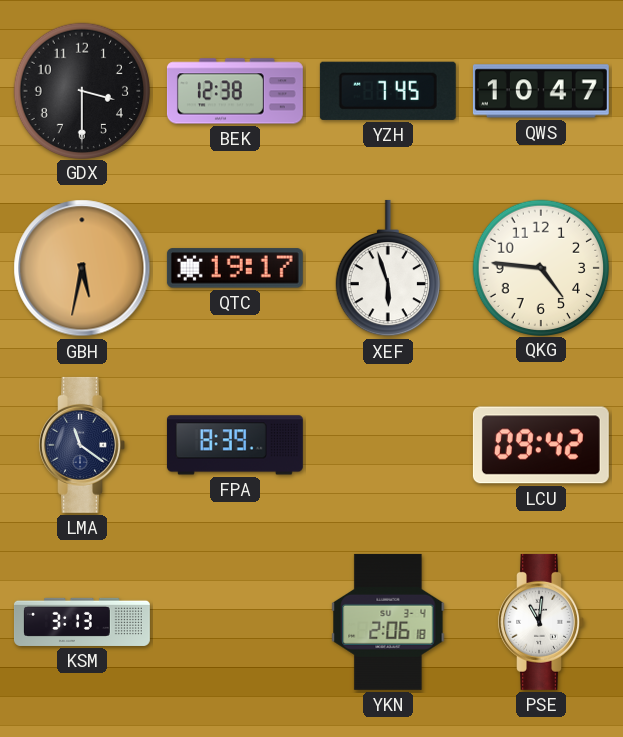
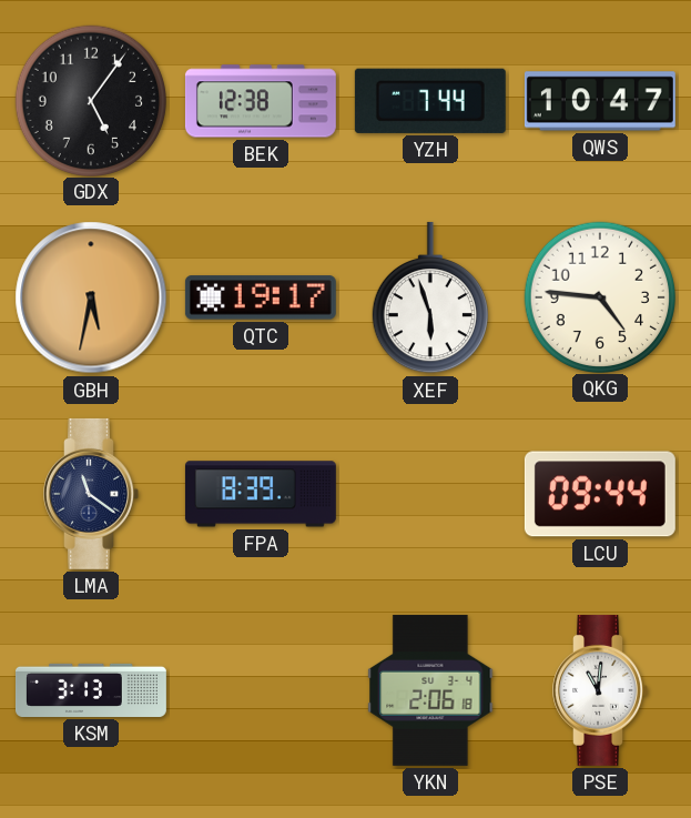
GDX: 3:30 -> 5:06
YZH: 7:45 -> 7:44
LCU: 09:42 -> 09:44
